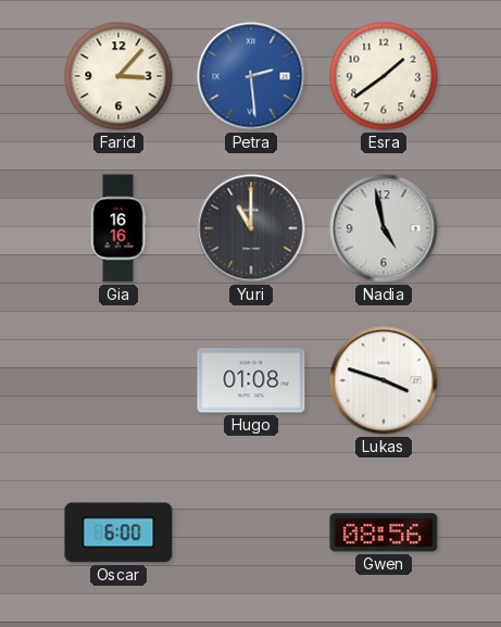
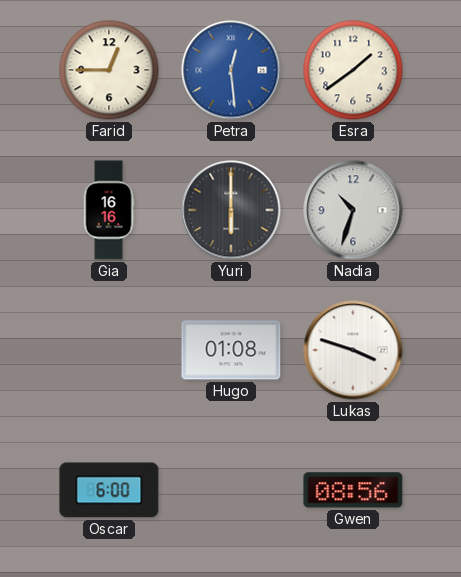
Farid: 3:07 -> 12:45
Petra: 2:29 -> 12:29
Yuri: 11:00 -> 6:00
Nadia: 4:58 -> 10:33
